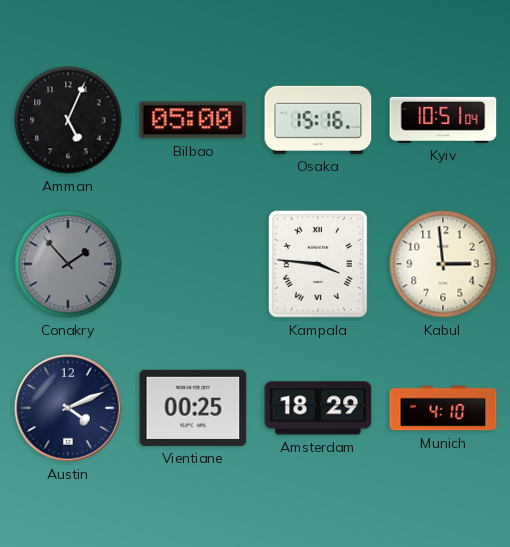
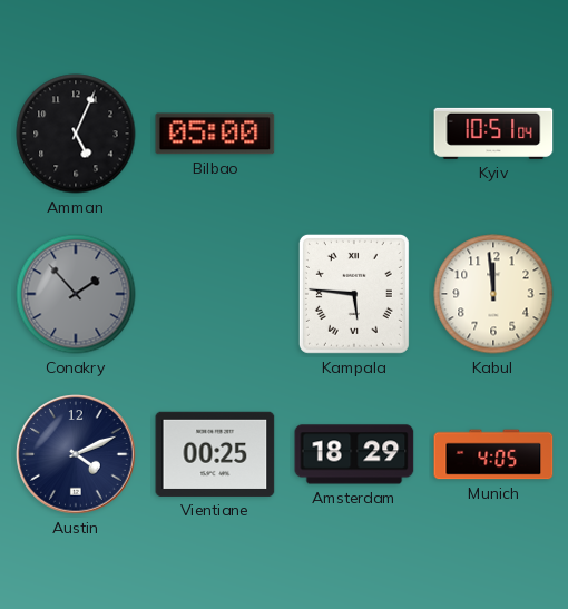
Osaka: 15:16 -> none
Kampala: 3:46 -> 5:46
Kabul: 2:59 -> 11:59
Munich: 4:10 -> 4:05
